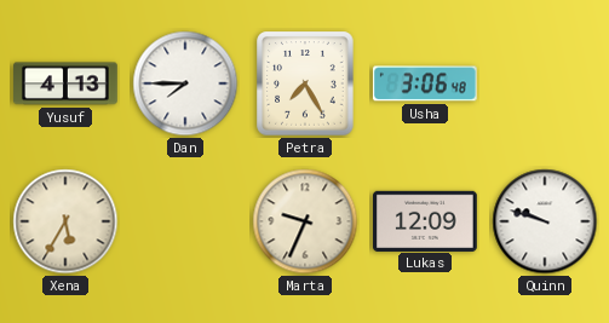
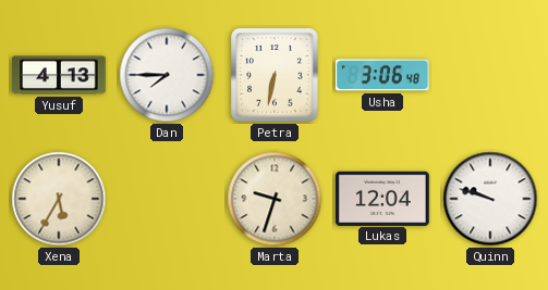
Petra: 7:25 -> 6:32
Marta: 9:34 -> 9:33
Lukas: 12:09 -> 12:04
